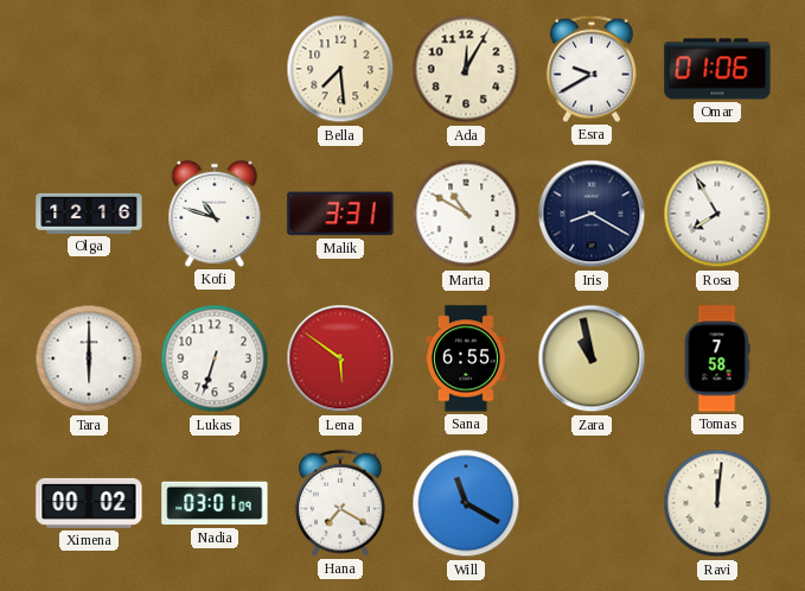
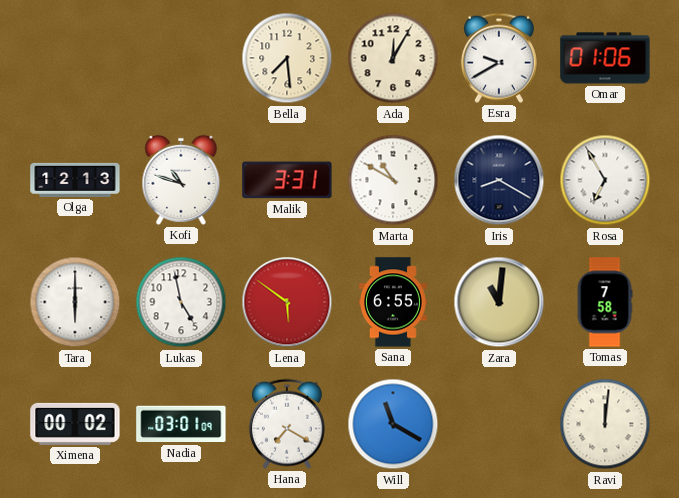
Olga: 12:16 -> 12:13
Rosa: 7:55 -> 6:55
Lukas: 6:33 -> 4:58
Zara: 10:58 -> 11:01
